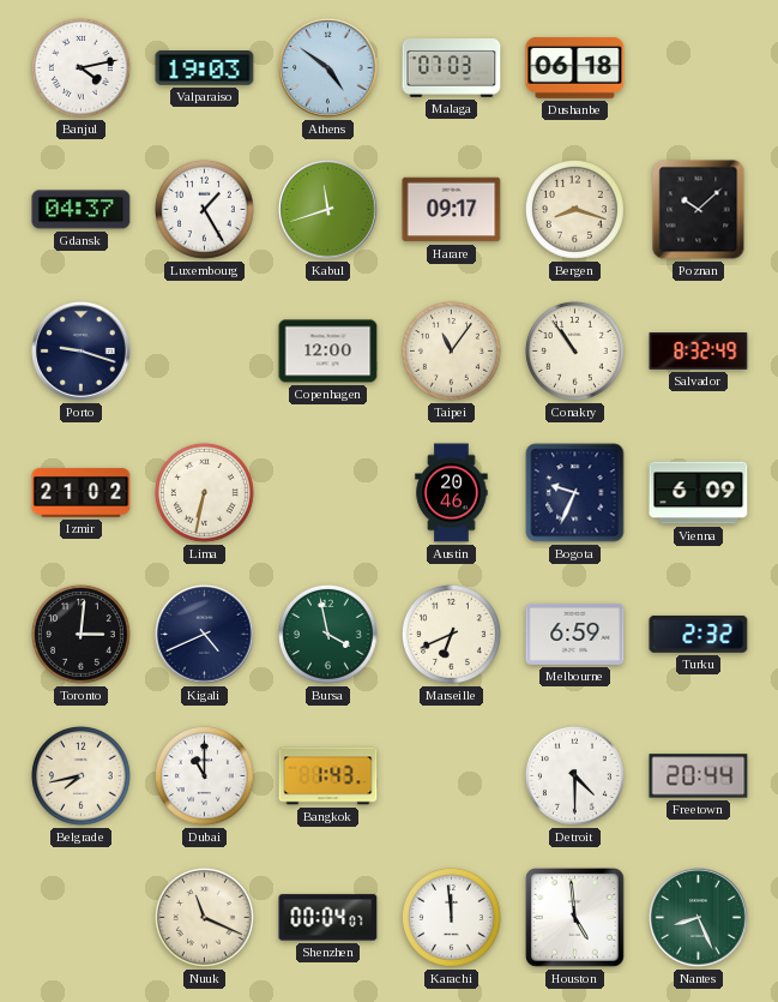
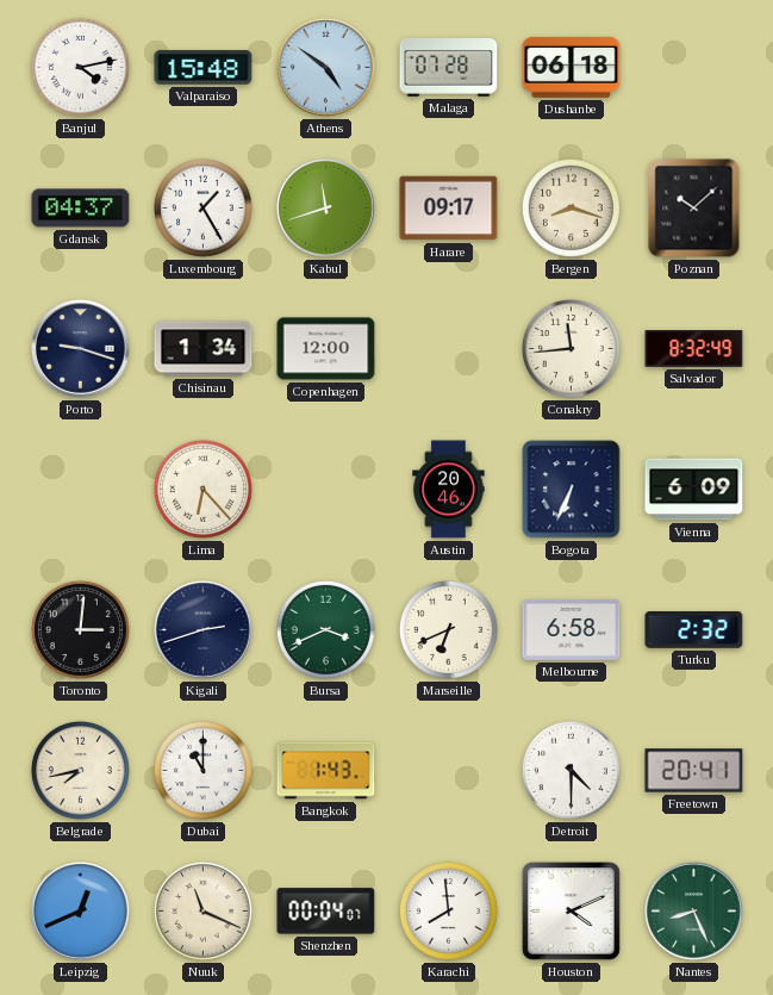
Valparaiso: 19:03 -> 15:48
Malaga: 07:03 -> 07:28
Chisinau: none -> 1:34
Taipei: 11:06 -> none
Conakry: 10:54 -> 11:44
Izmir: 21:02 -> none
Lima: 6:32 -> 6:23
Bogota: 9:34 -> 6:34
Kigali: 4:41 -> 2:42
Bursa: 3:58 -> 3:41
Melbourne: 6:59 -> 6:58
Freetown: 20:44 -> 20:41
Leipzig: none -> 12:41
Karachi: 11:59 -> 7:59
Houston: 4:59 -> 4:11
